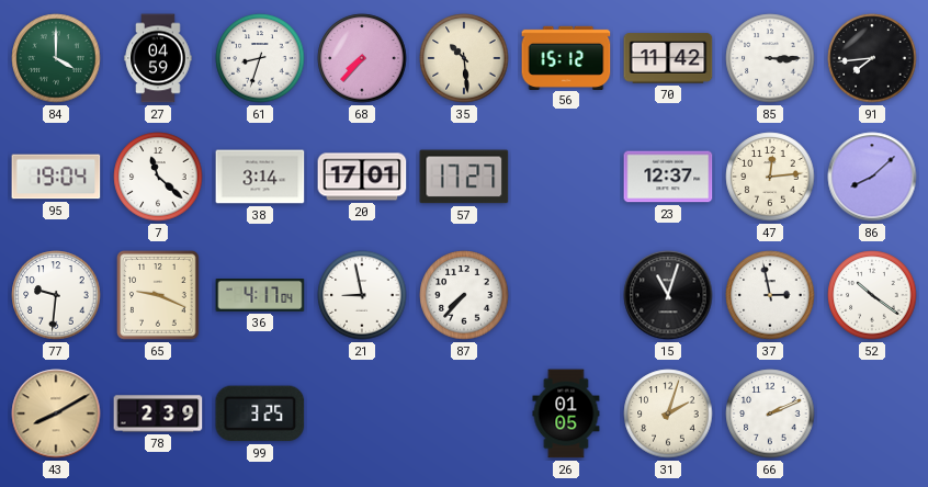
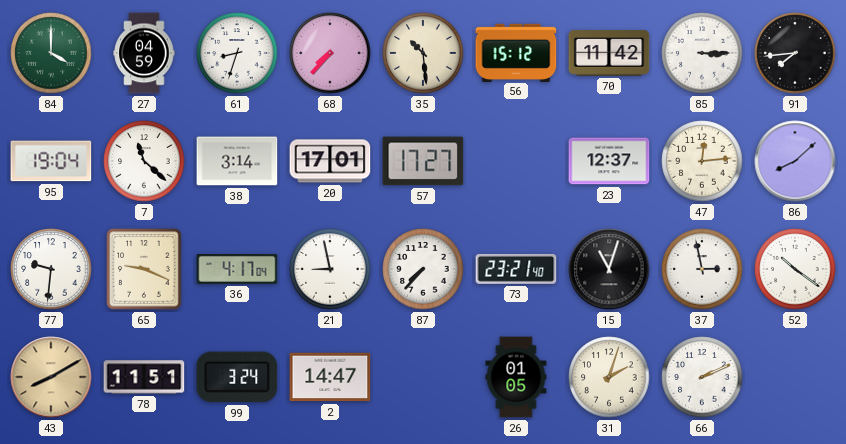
73: none -> 23:21
78: 2:39 -> 11:51
99: 3:25 -> 3:24
2: none -> 14:47
